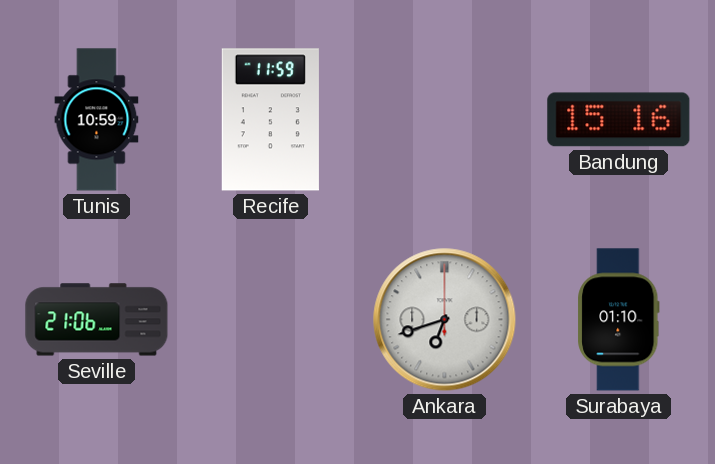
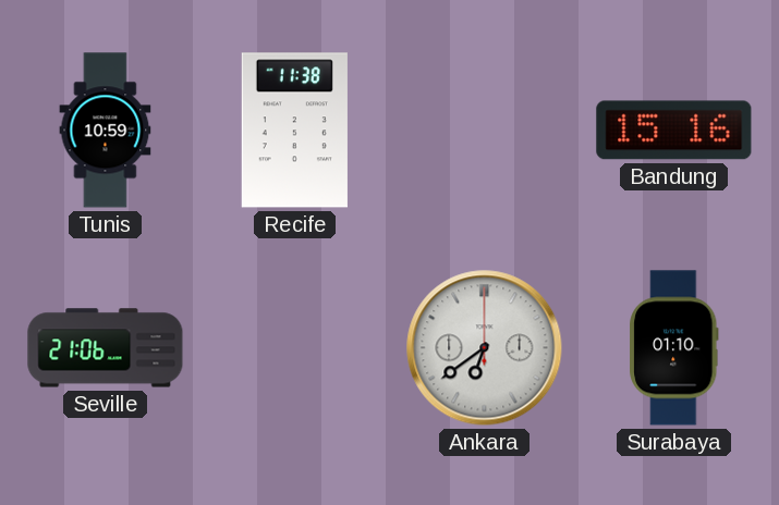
Recife: 11:59 -> 11:38
Ankara: 6:42 -> 6:39
